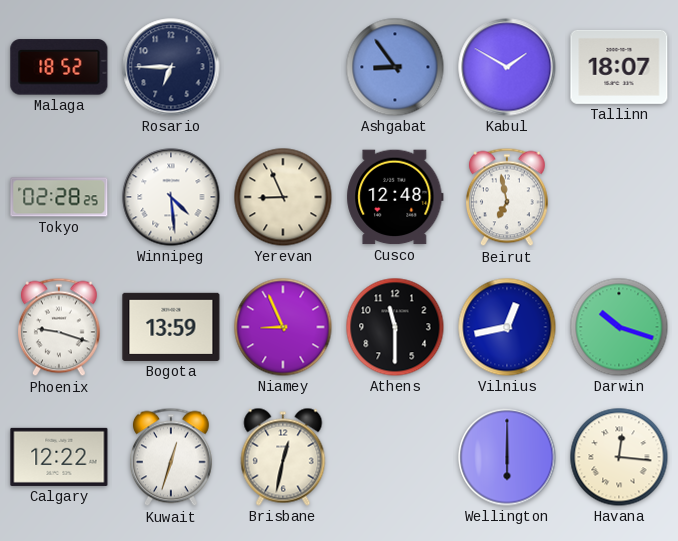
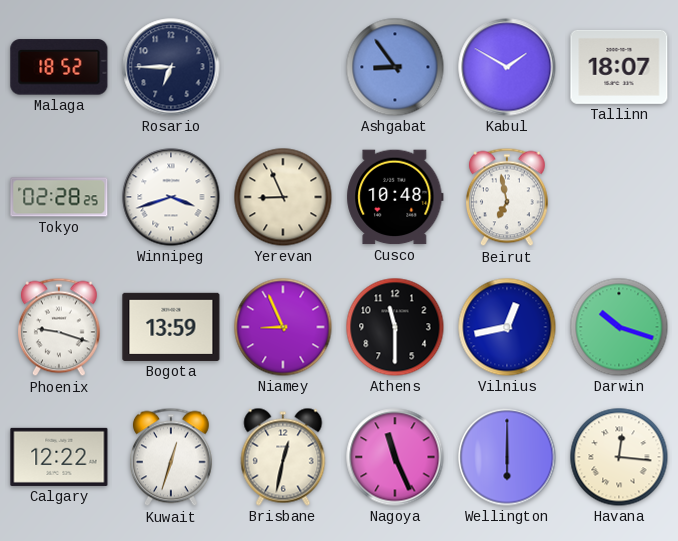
Winnipeg: 4:29 -> 3:42
Cusco: 12:48 -> 10:48
Nagoya: none -> 11:26
